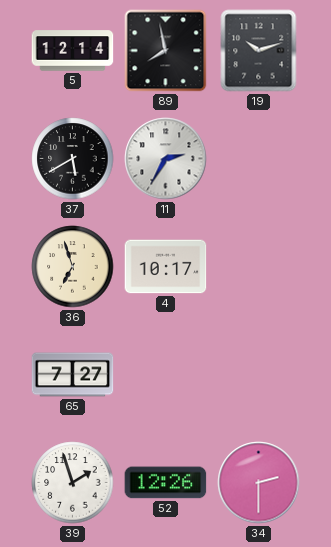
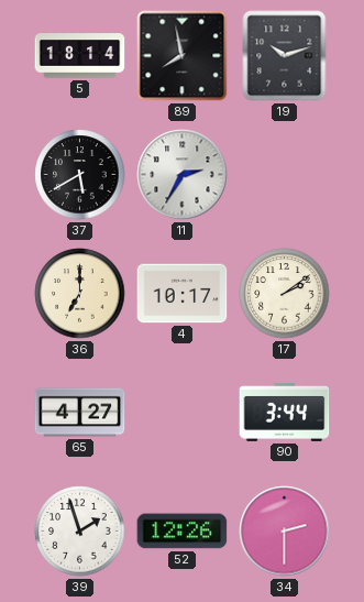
5: 12:14 -> 18:14
36: 6:57 -> 7:00
17: none -> 2:09
65: 7:27 -> 4:27
90: none -> 3:44
